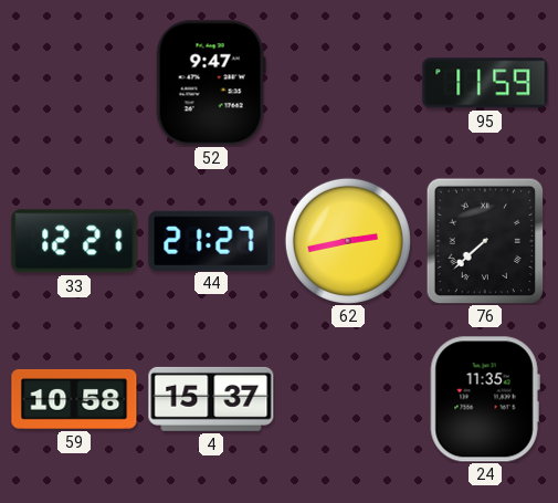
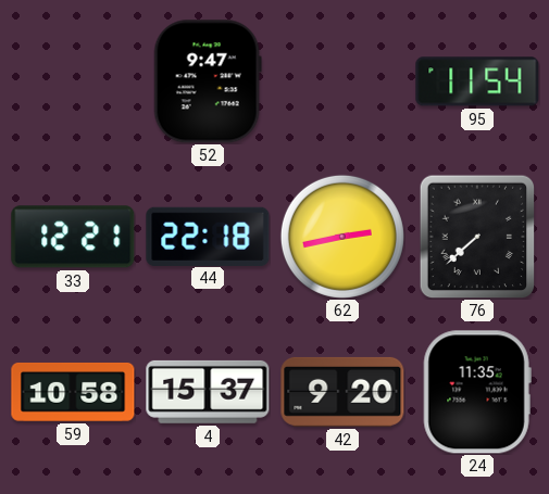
95: 11:59 -> 11:54
44: 21:27 -> 22:18
42: none -> 9:20
